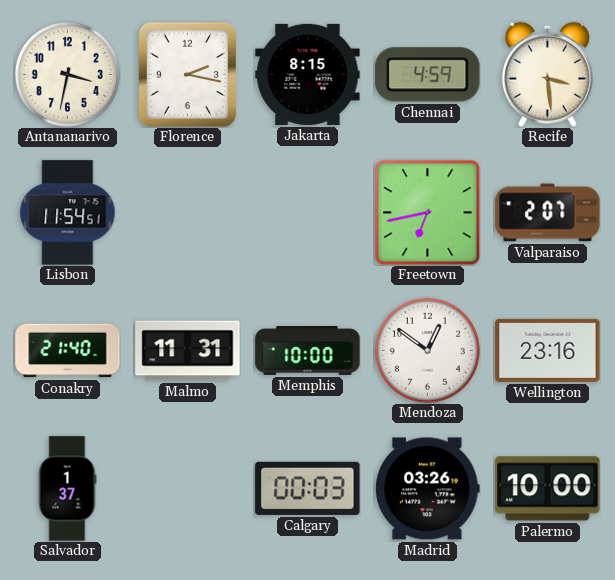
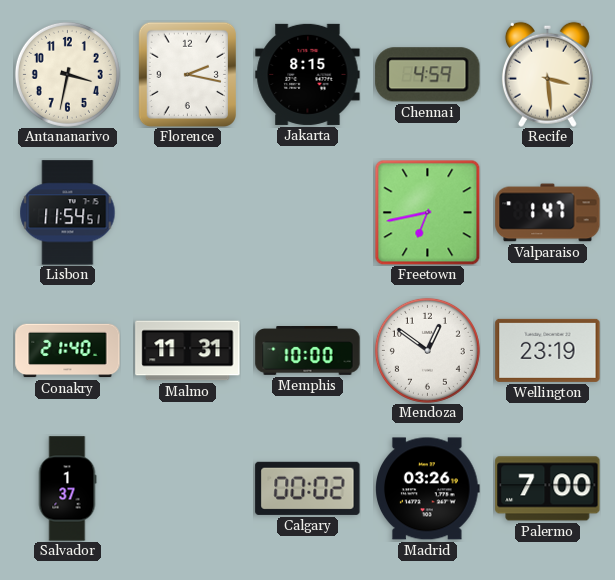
Valparaiso: 2:07 -> 1:47
Wellington: 23:16 -> 23:19
Calgary: 00:03 -> 00:02
Palermo: 10:00 -> 7:00
